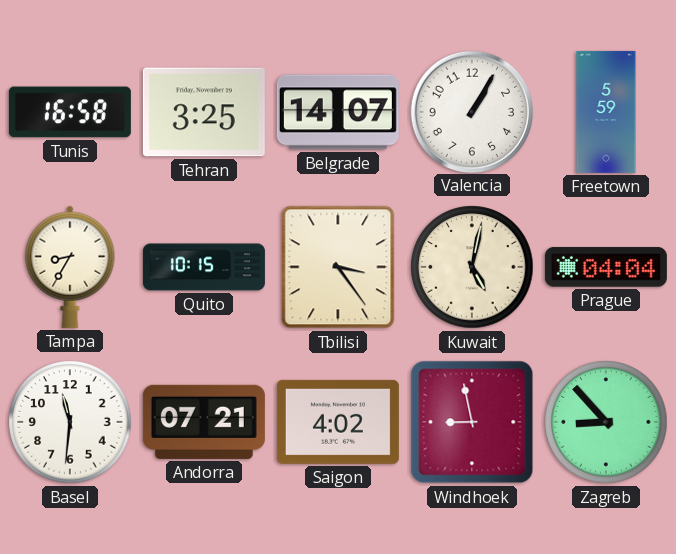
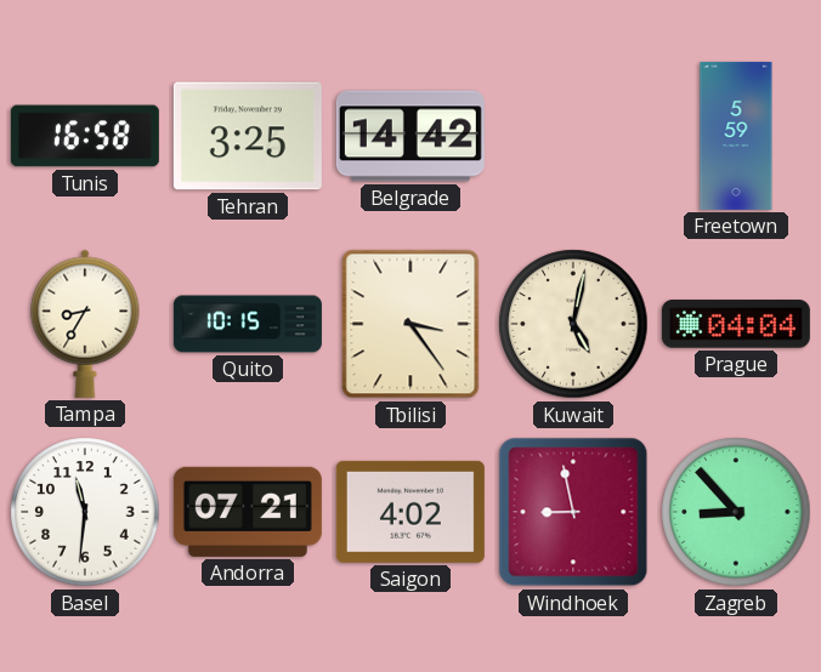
Belgrade: 14:07 -> 14:42
Valencia: 1:05 -> none
